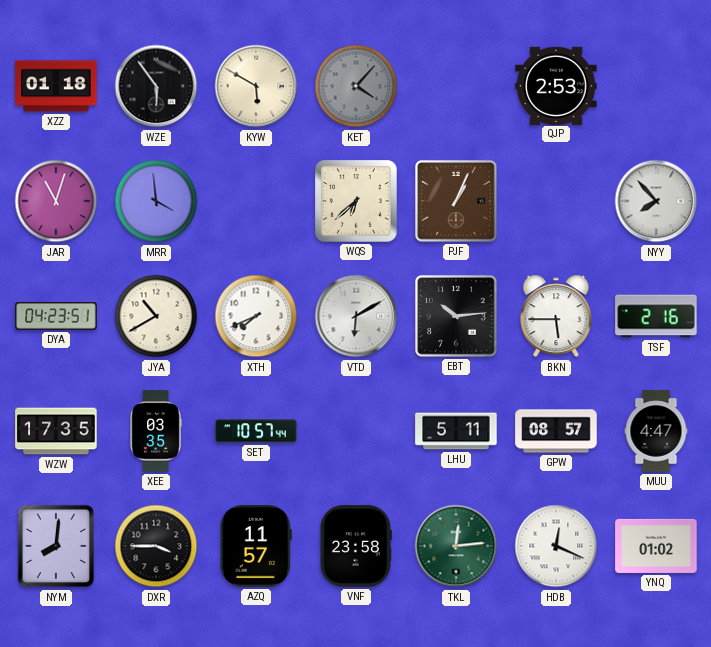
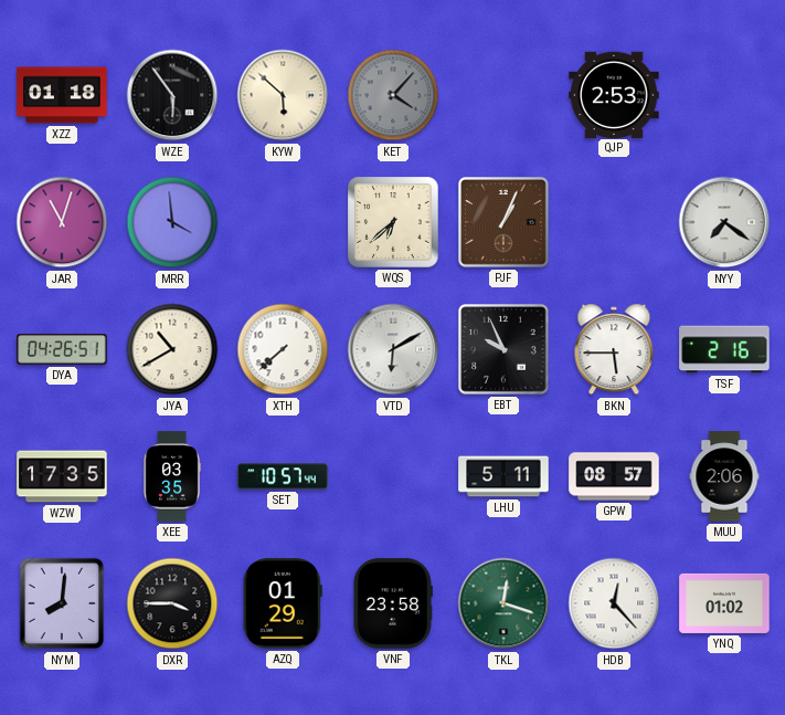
KYW: 5:50 -> 5:52
NYY: 7:53 -> 7:21
DYA: 04:23 -> 04:26
XTH: 7:41 -> 7:38
EBT: 10:14 -> 9:56
MUU: 4:47 -> 2:06
AZQ: 11:57 -> 01:29
TKL: 12:14 -> 12:18
HDB: 12:19 -> 12:23
